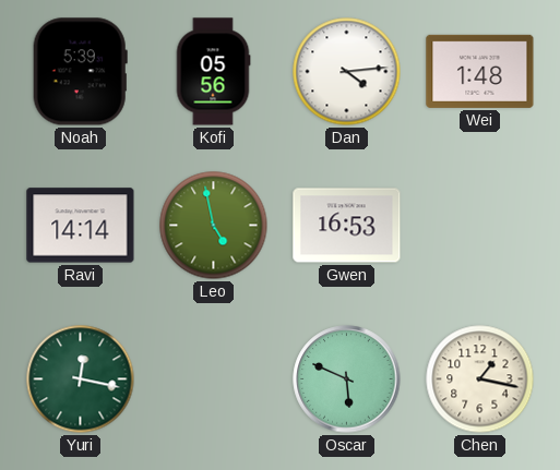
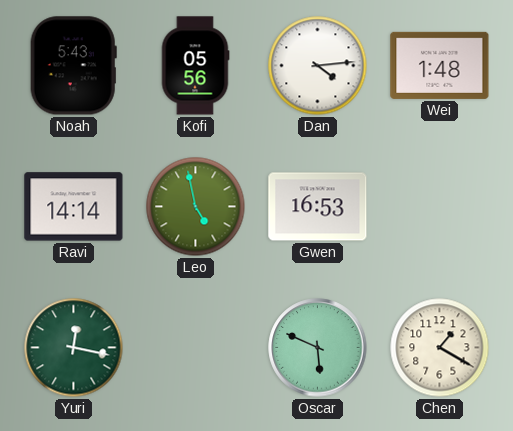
Noah: 5:39 -> 5:43
Chen: 1:17 -> 1:20
